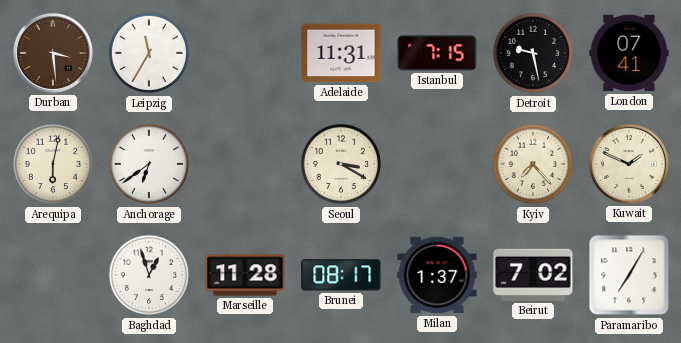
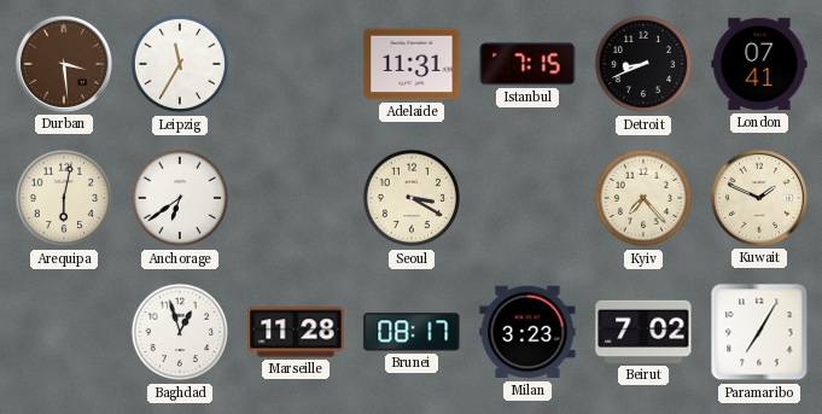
Detroit: 9:28 -> 8:41
Milan: 1:37 -> 3:23
